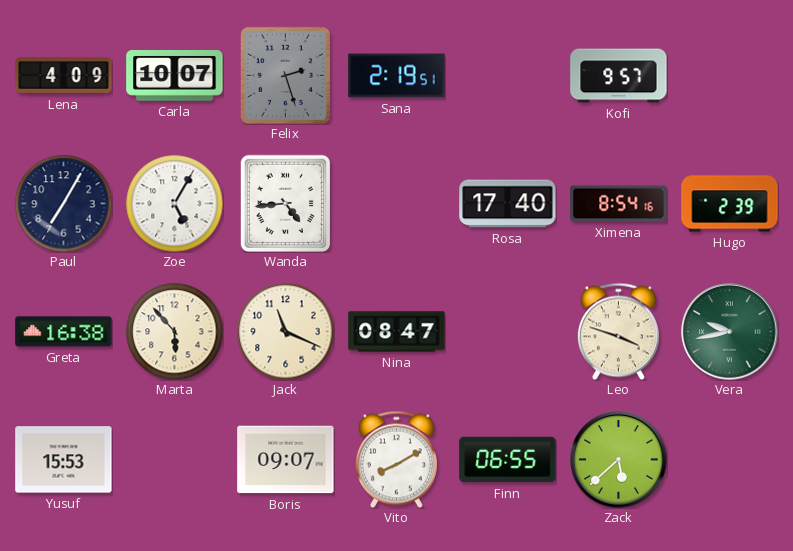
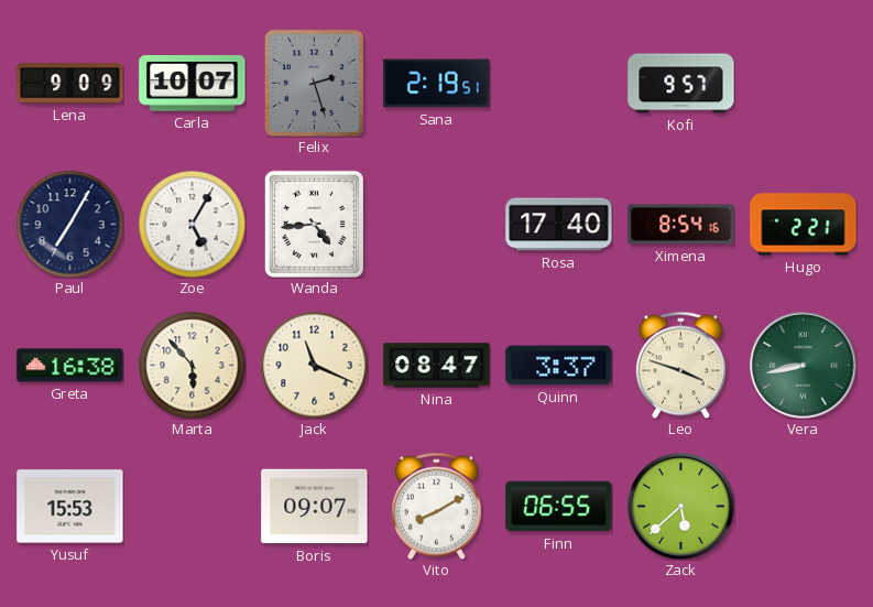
Lena: 4:09 -> 9:09
Hugo: 2:39 -> 2:21
Quinn: none -> 3:37
Vera: 9:43 -> 8:43
